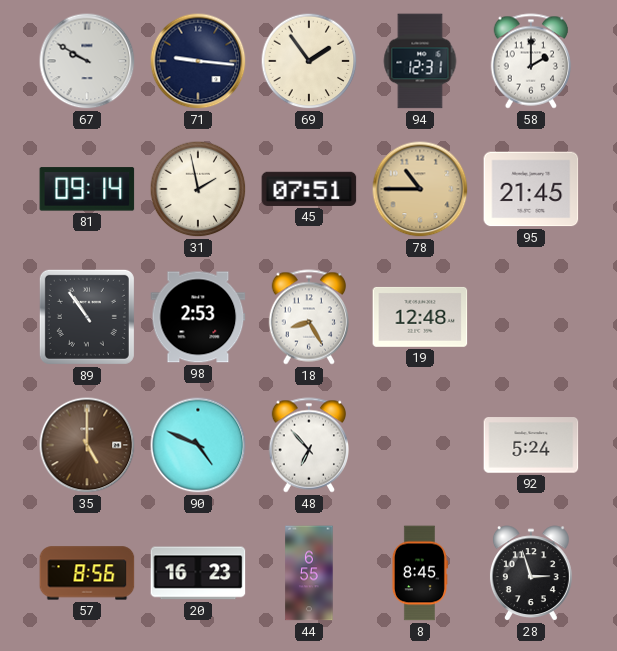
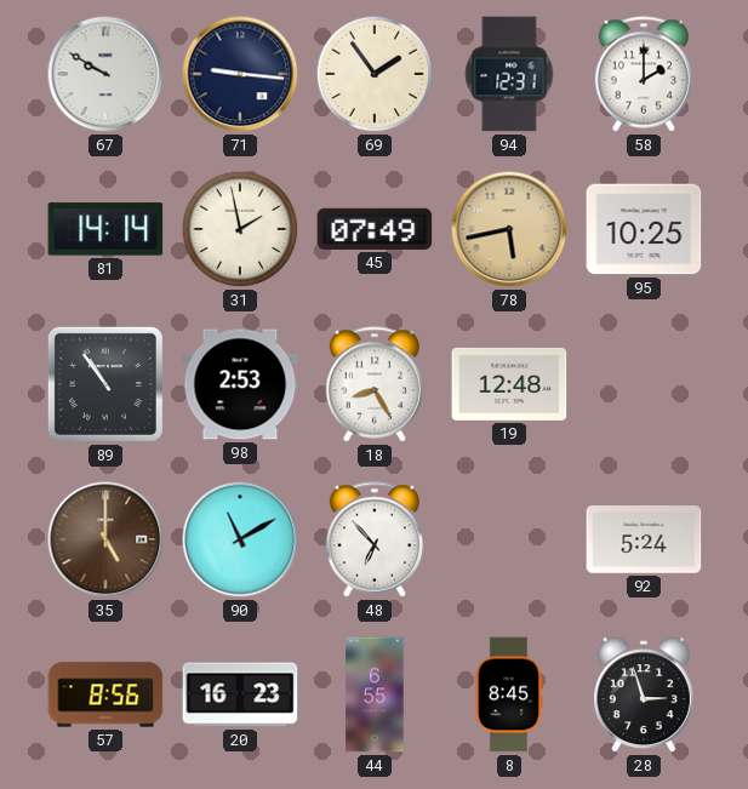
81: 09:14 -> 14:14
45: 07:51 -> 07:49
78: 10:45 -> 5:43
95: 21:45 -> 10:25
90: 4:49 -> 11:10
